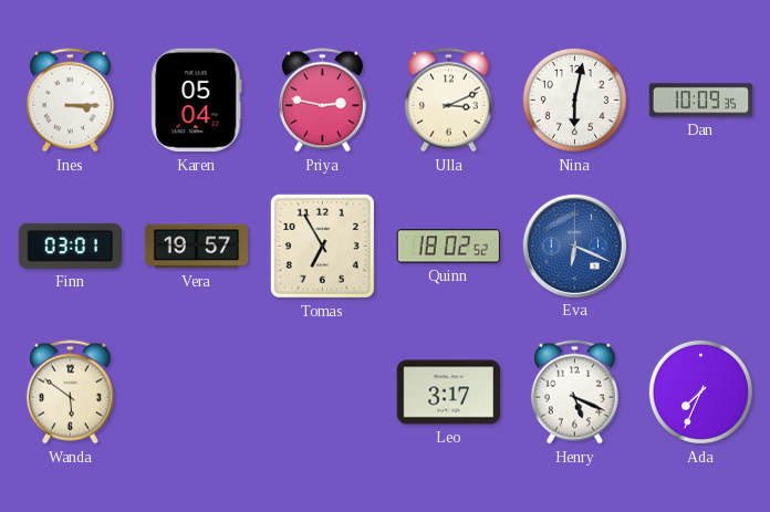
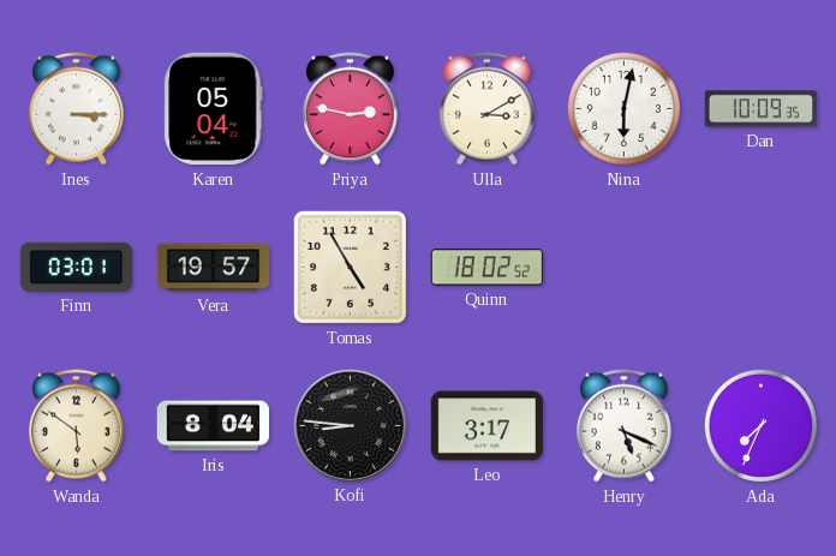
Ulla: 3:11 -> 3:10
Tomas: 6:55 -> 4:55
Eva: 6:19 -> none
Iris: none -> 8:04
Kofi: none -> 8:46
